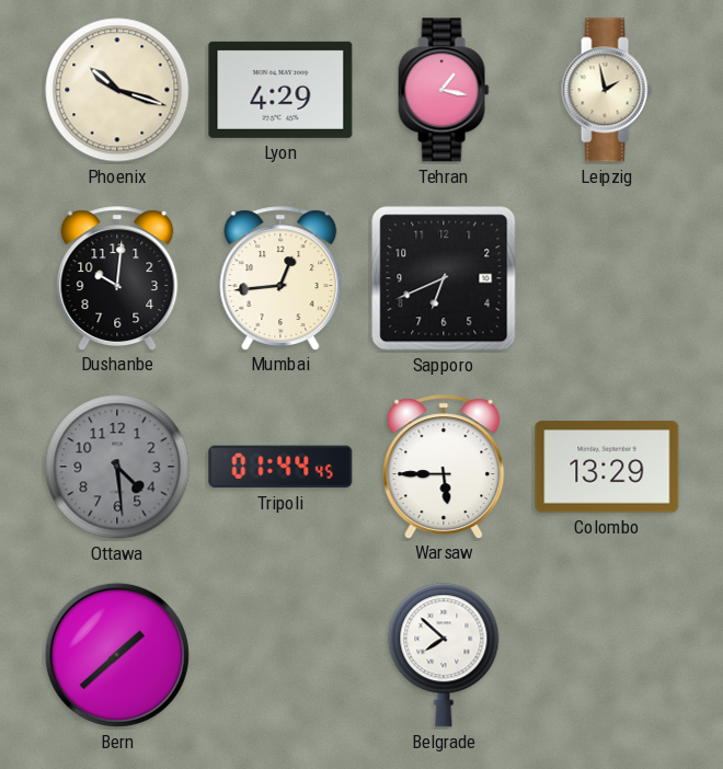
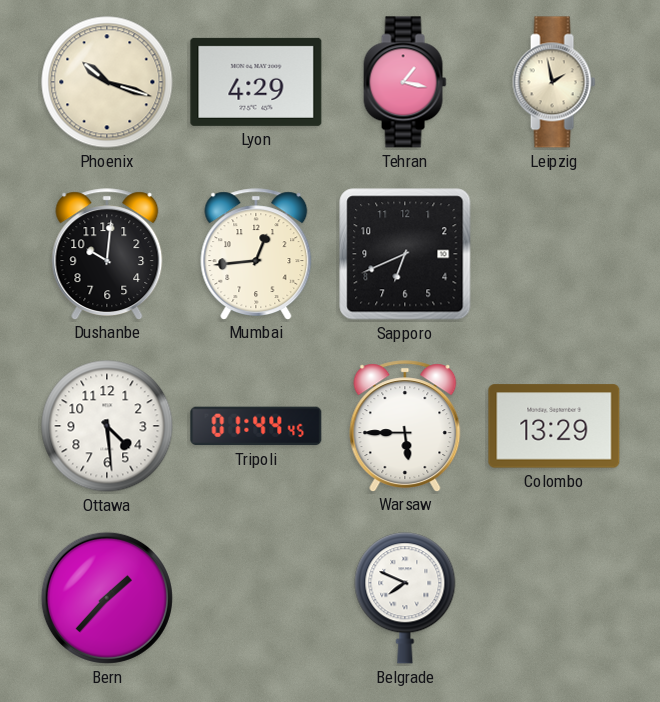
Ottawa dial: grey -> white
Bern: 1:38 -> 1:37
Belgrade: 7:52 -> 7:49
